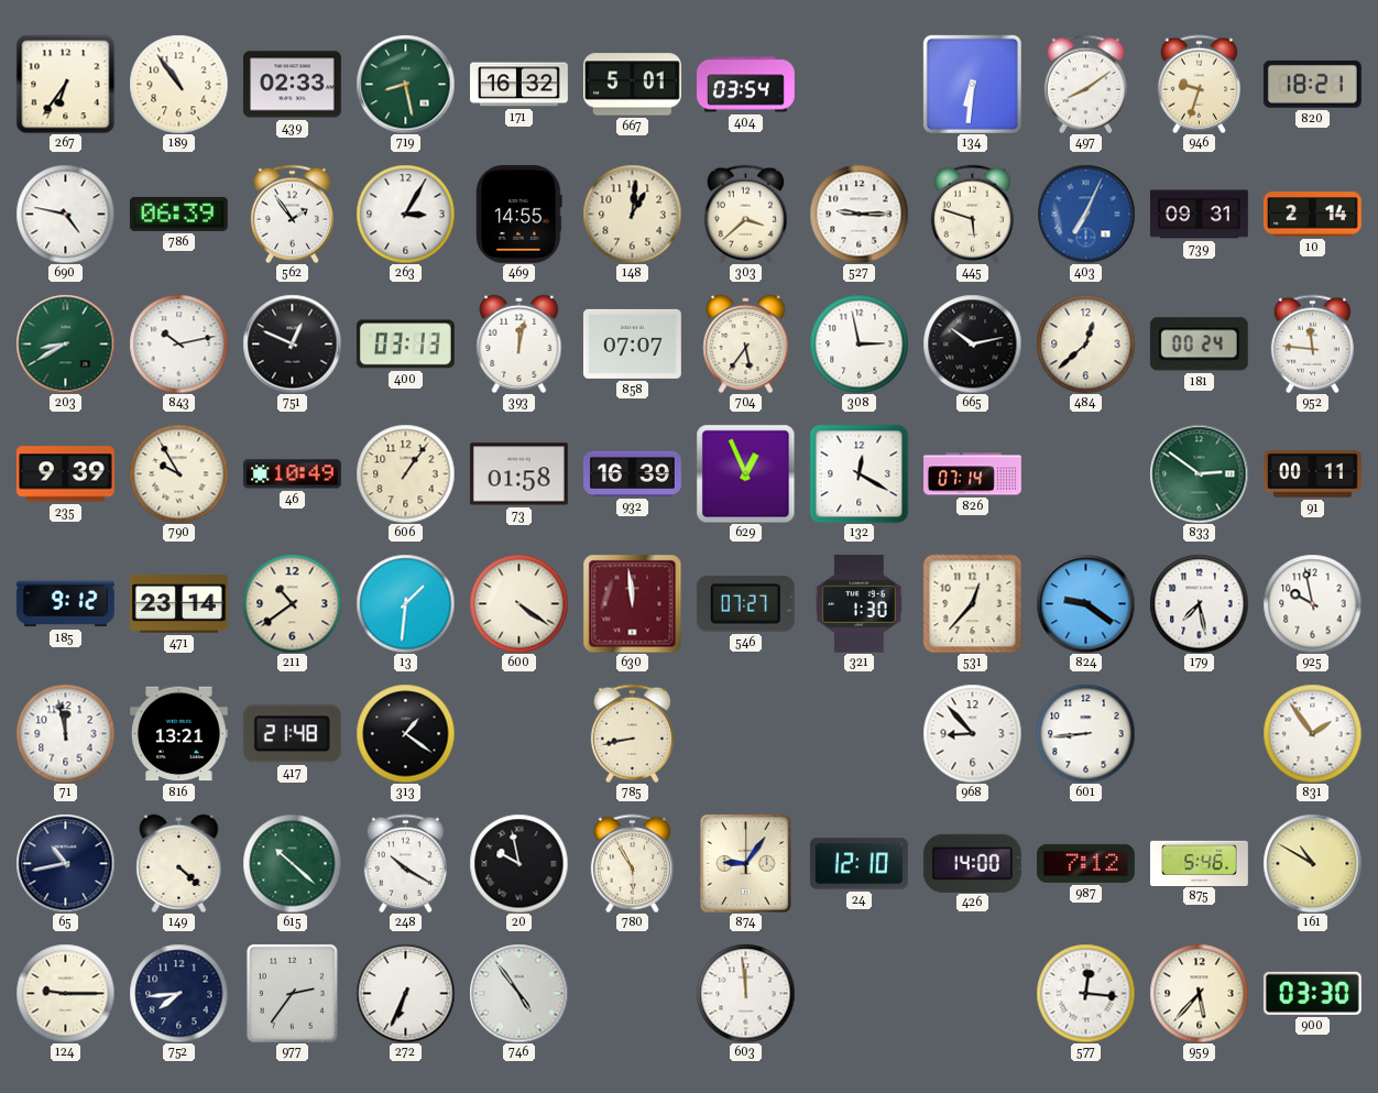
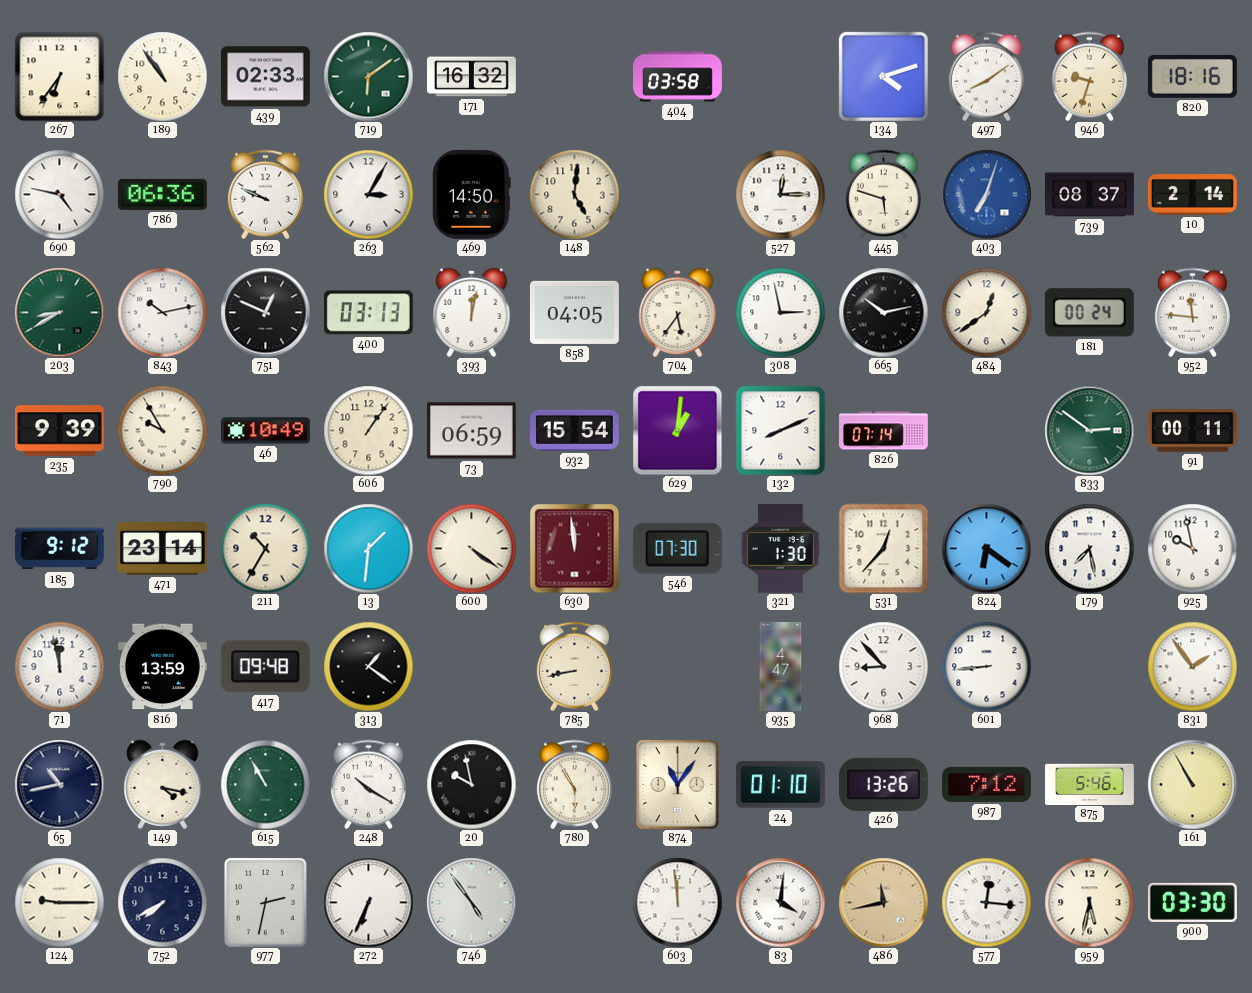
719: 8:28 -> 6:09
667: 5:01 -> none
404: 03:54 -> 03:58
134: 6:31 -> 4:12
820: 18:21 -> 18:16
786: 06:39 -> 06:36
562: 1:54 -> 9:49
469: 14:55 -> 14:50
148: 1:01 -> 5:01
303: 3:38 -> none
527: 9:15 -> 12:15
403: 7:04 -> 7:03
739: 09:31 -> 08:37
858: 07:07 -> 04:05
484: 12:38 -> 12:39
73: 01:58 -> 06:59
932: 16:39 -> 15:54
629: 12:56 -> 1:01
132: 12:20 -> 8:11
211: 10:39 -> 10:35
546: 07:27 -> 07:30
824: 9:21 -> 6:21
816: 13:21 -> 13:59
417: 21:48 -> 09:48
935: none -> 4:47
149: 4:22 -> 4:17
615: 10:22 -> 10:55
874: 9:06 -> 11:06
24: 12:10 -> 01:10
426: 14:00 -> 13:26
161: 10:50 -> 10:55
752: 7:44 -> 7:40
977: 2:36 -> 2:32
83: none -> 4:01
486: none -> 11:43
959: 5:37 -> 5:32
